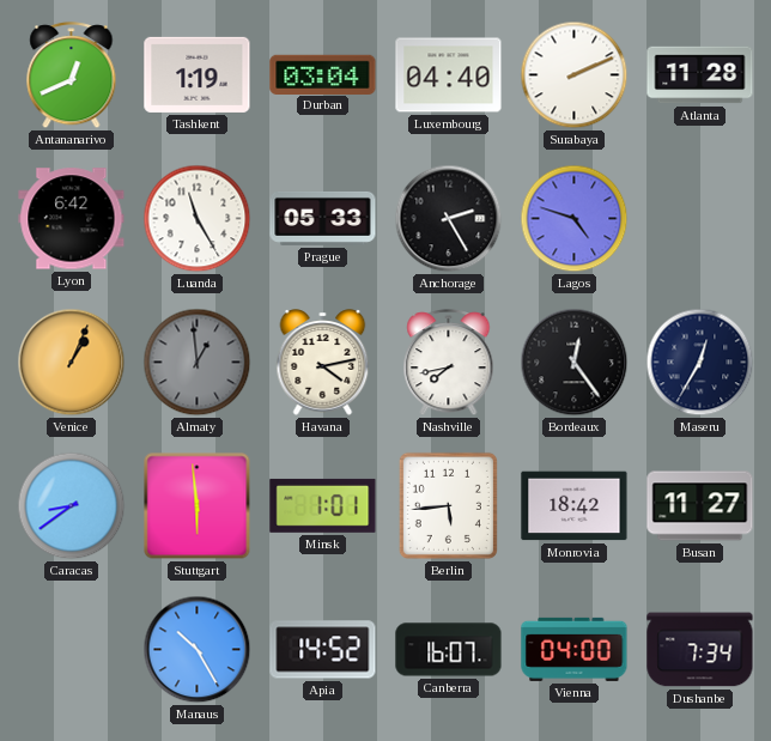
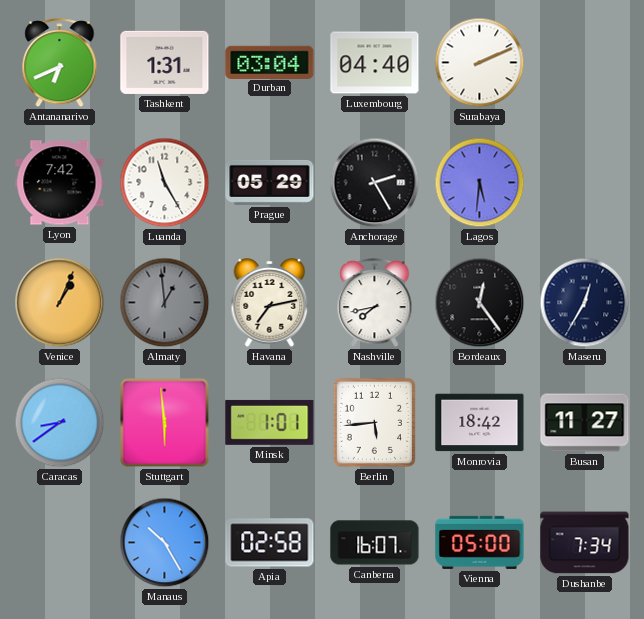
Antananarivo: 12:41 -> 6:41
Tashkent: 1:19 -> 1:31
Atlanta: 11:28 -> none
Lyon: 6:42 -> 7:42
Prague: 05:33 -> 05:29
Lagos: 4:48 -> 5:31
Havana: 4:13 -> 7:13
Apia: 14:52 -> 02:58
Vienna: 04:00 -> 05:00
